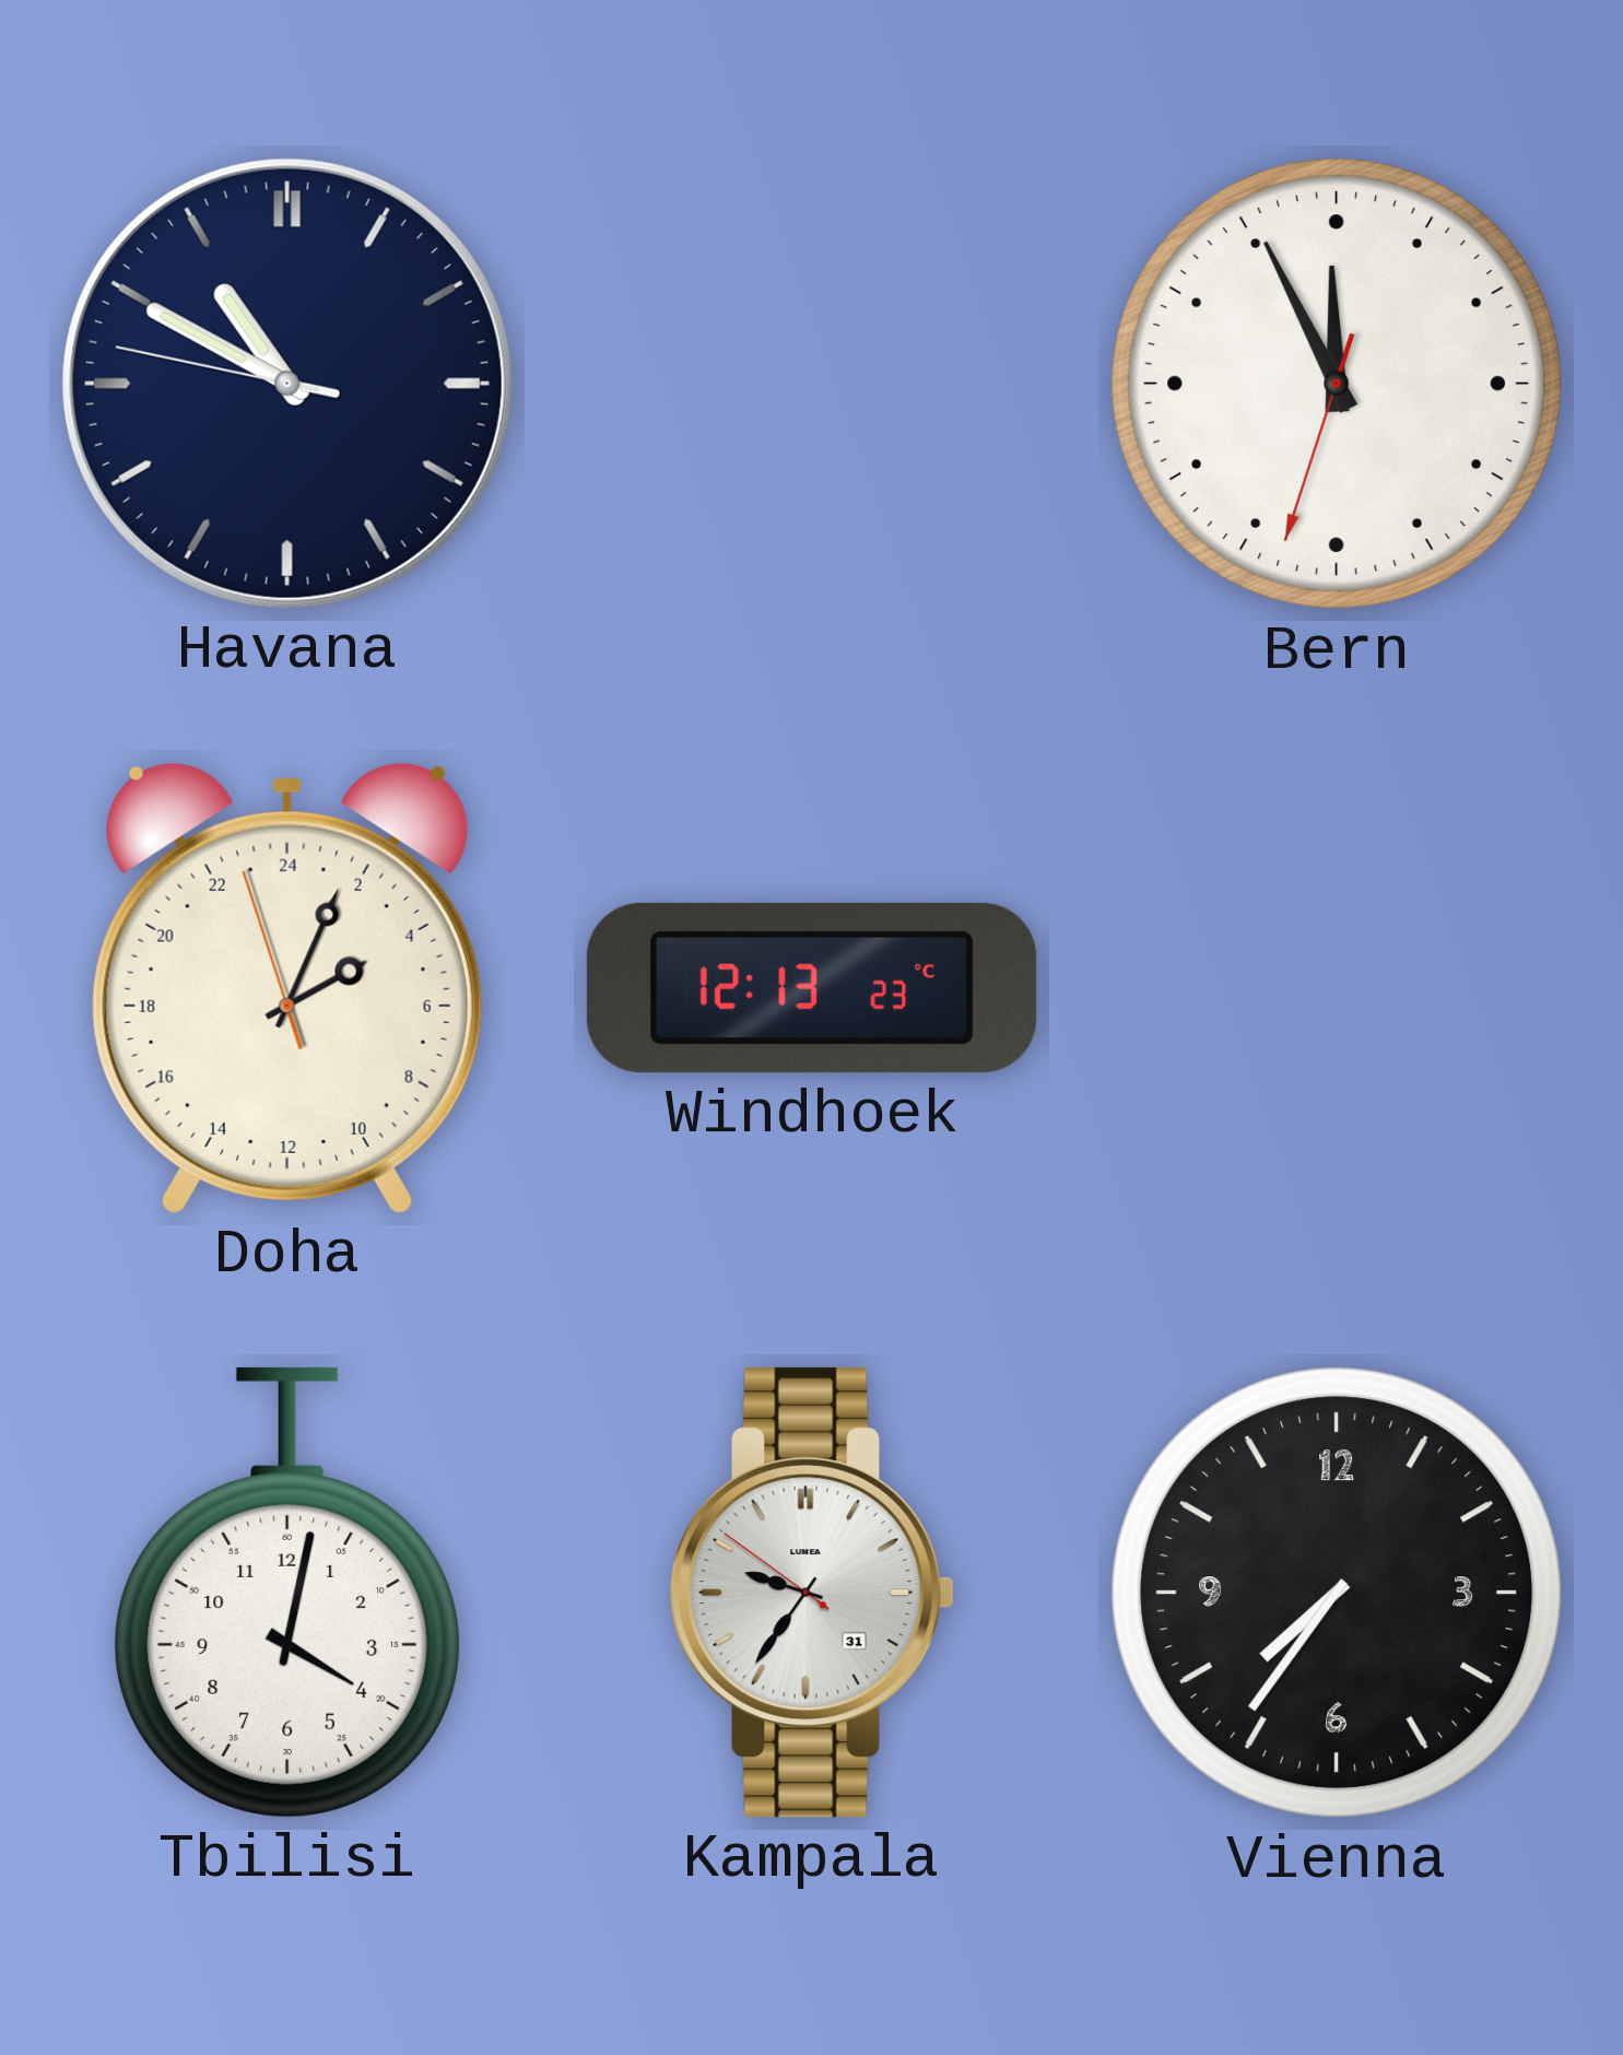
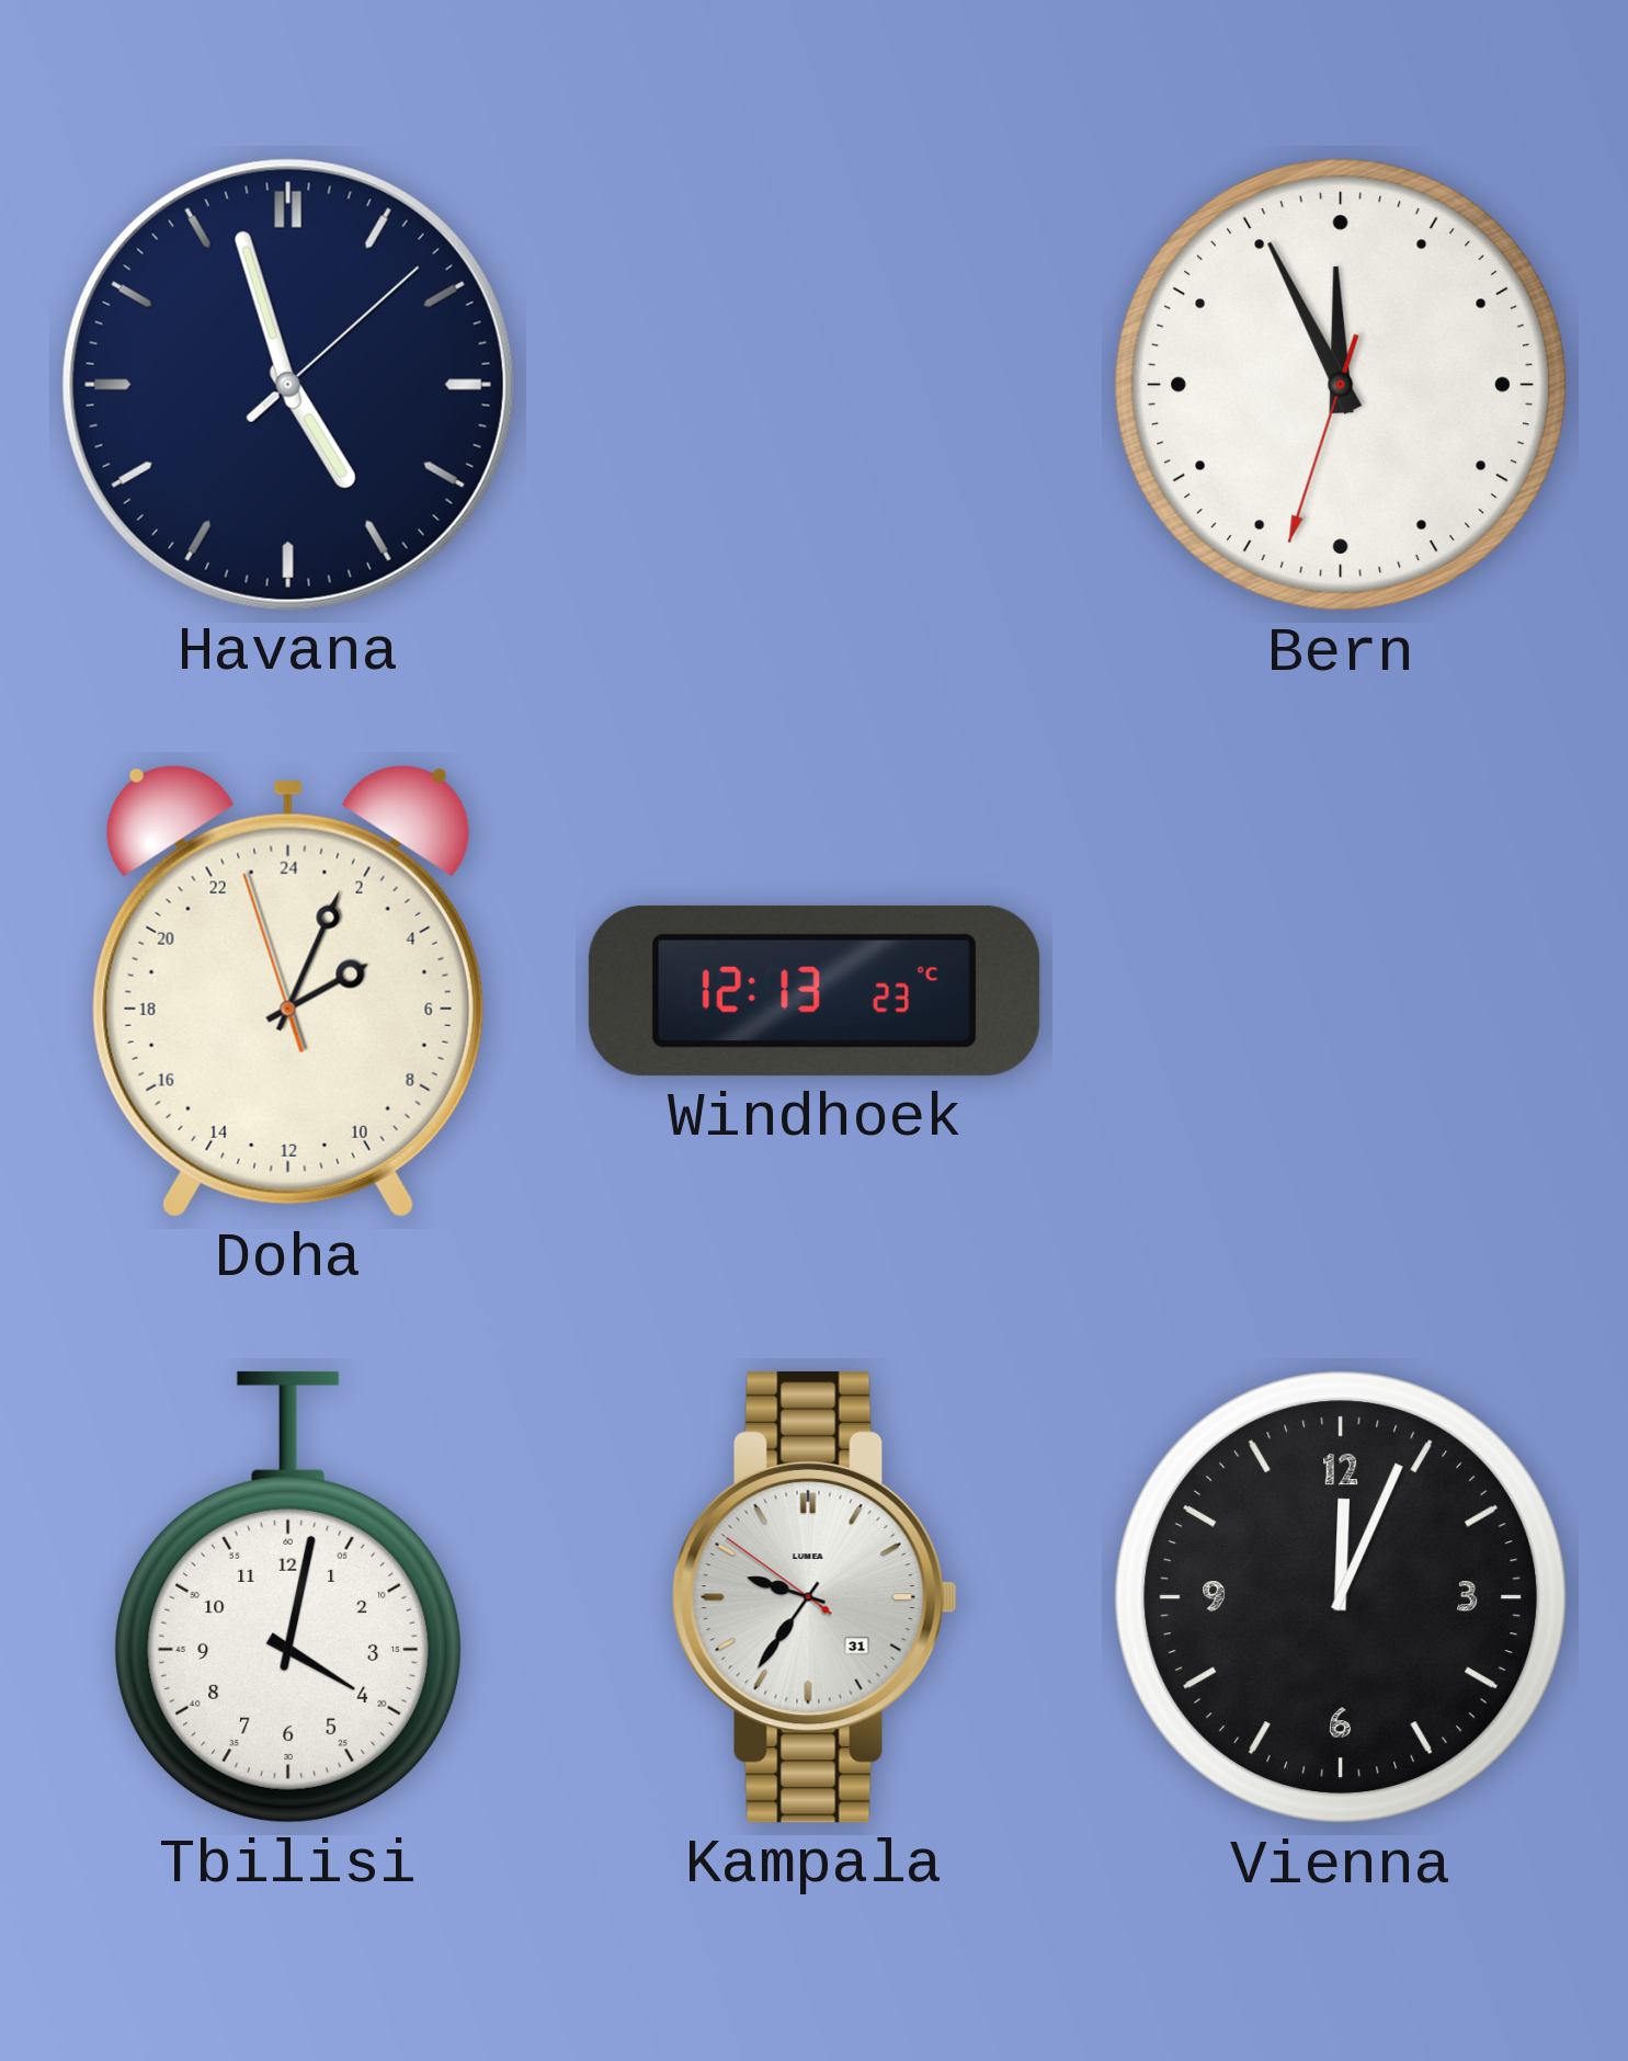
Havana: 10:49 -> 4:57
Vienna: 7:36 -> 12:04
